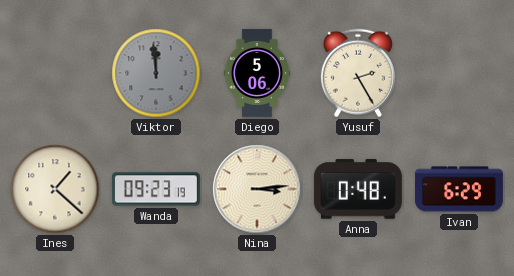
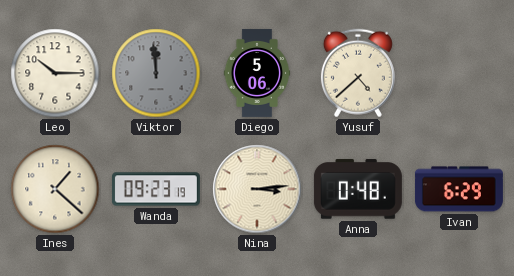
Leo: none -> 10:15
Yusuf: 2:25 -> 4:38
